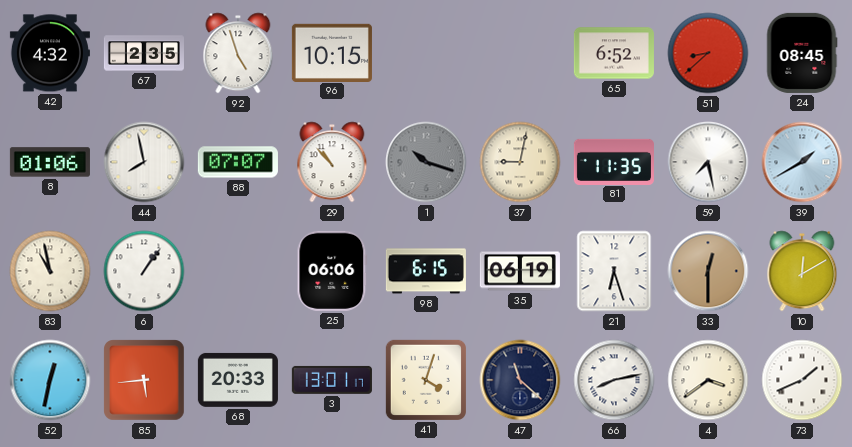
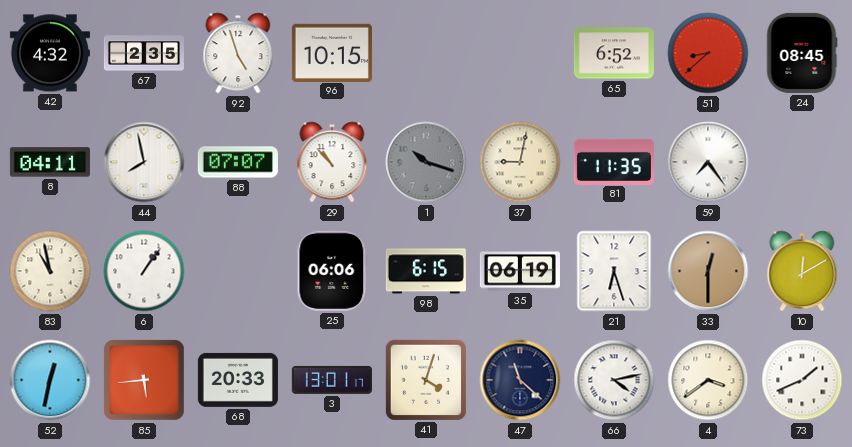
8: 01:06 -> 04:11
59: 7:28 -> 7:24
39: 1:40 -> none
66: 8:13 -> 4:13
